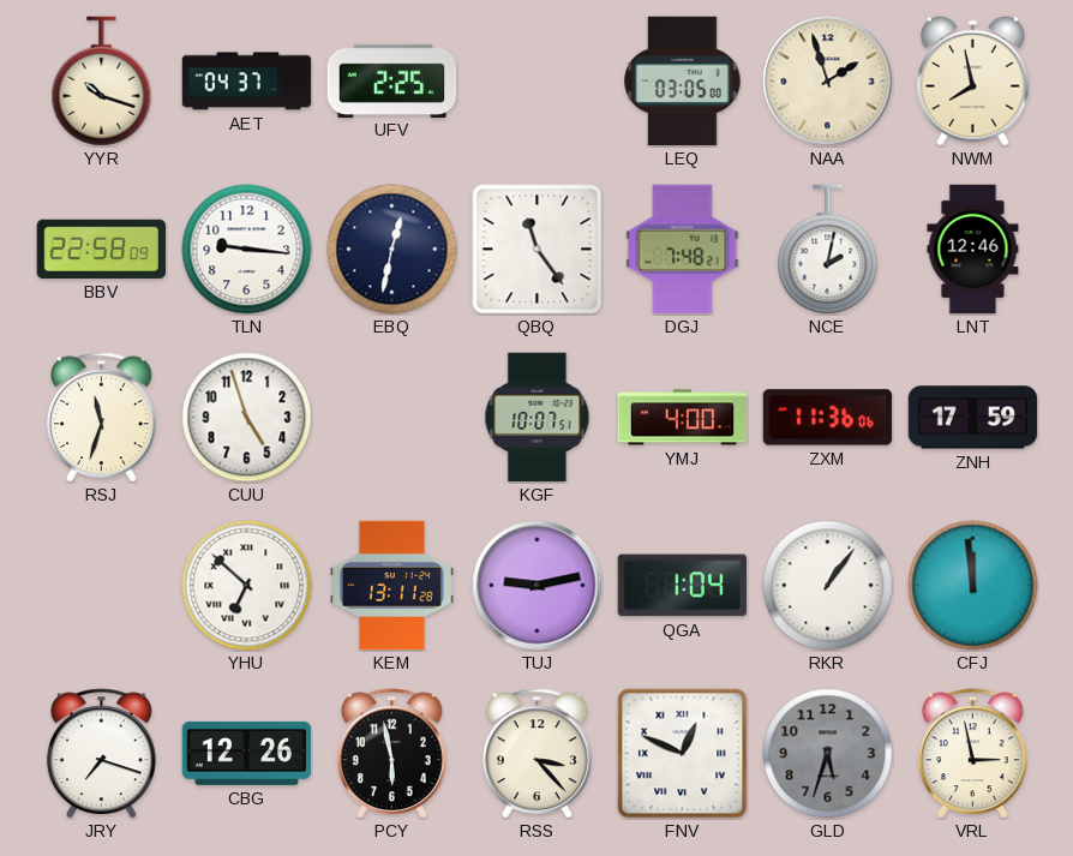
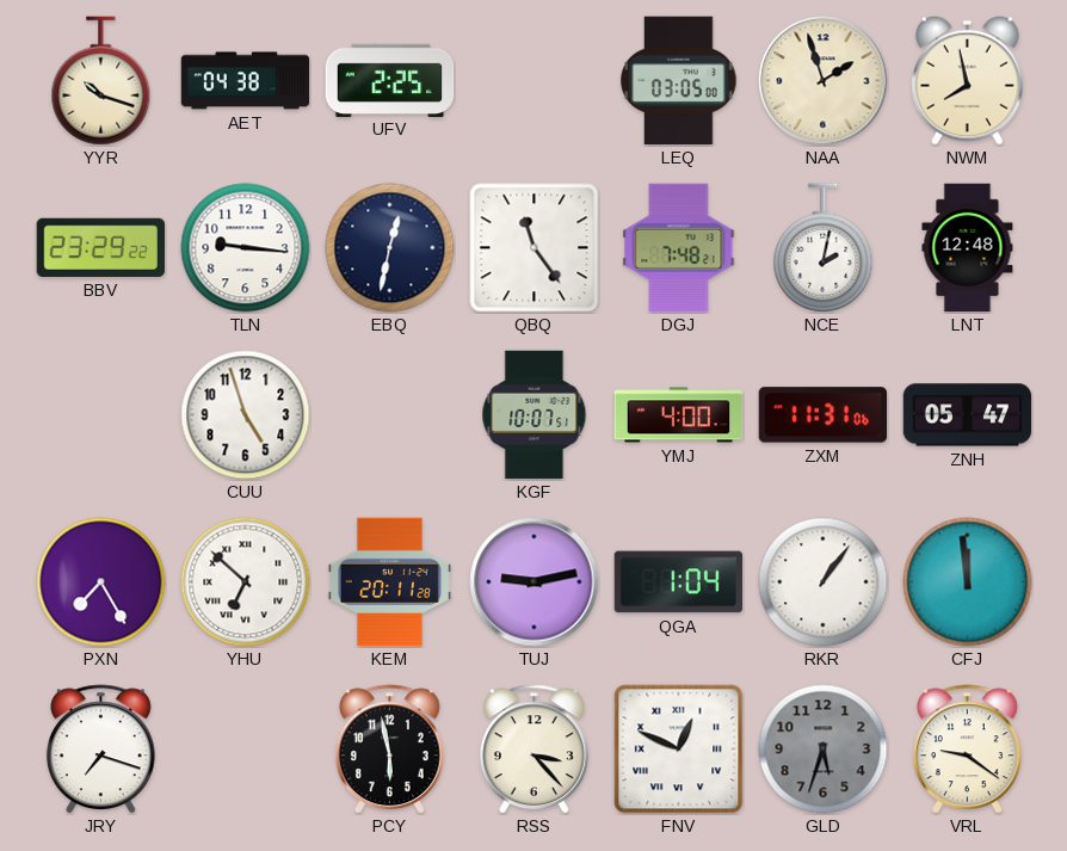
AET: 04:37 -> 04:38
BBV: 22:58 -> 23:29
LNT: 12:46 -> 12:48
RSJ: 11:33 -> none
ZXM: 11:36 -> 11:31
ZNH: 17:59 -> 05:47
PXN: none -> 7:25
KEM: 13:11 -> 20:11
CBG: 12:26 -> none
VRL: 2:58 -> 9:21
